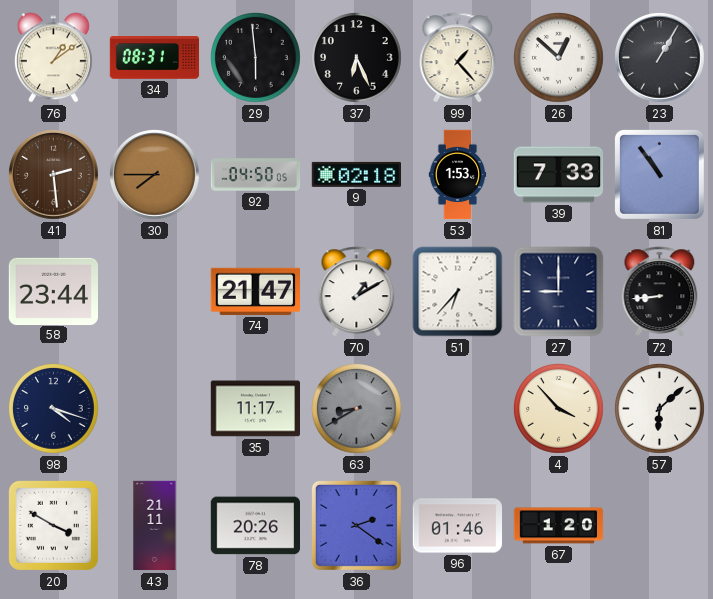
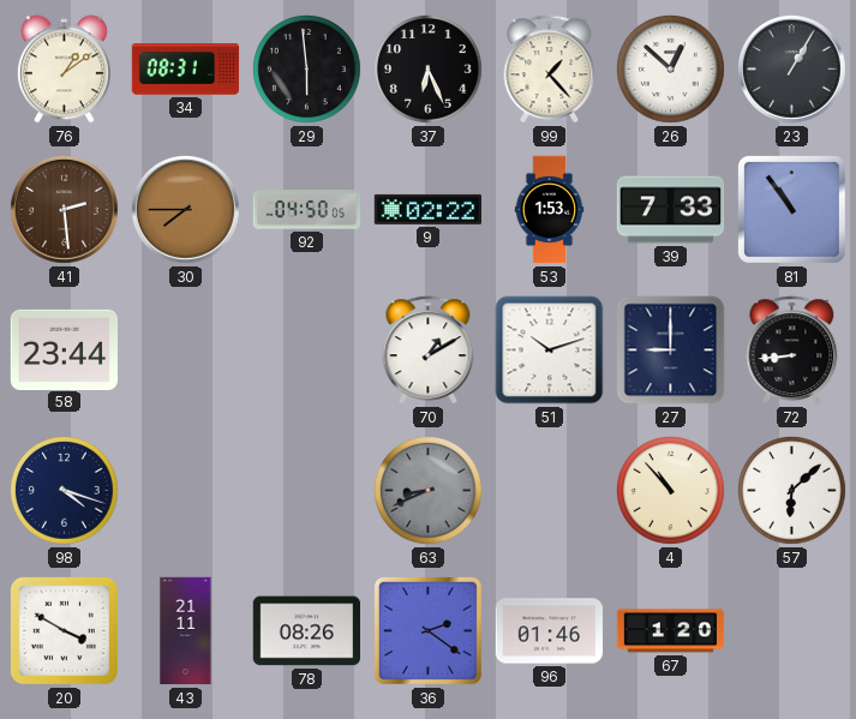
9: 02:18 -> 02:22
74: 21:47 -> none
51: 6:37 -> 10:12
35: 11:17 -> none
63: 8:40 -> 8:41
4: 3:53 -> 10:53
78: 20:26 -> 08:26
